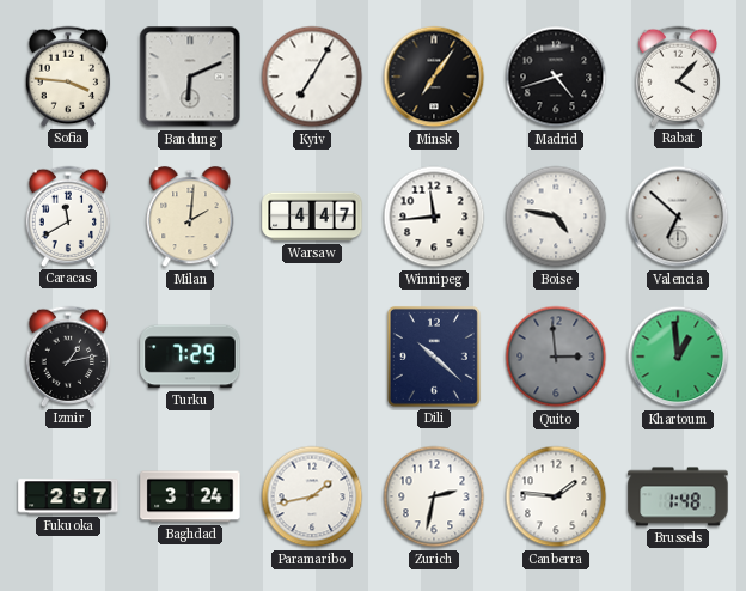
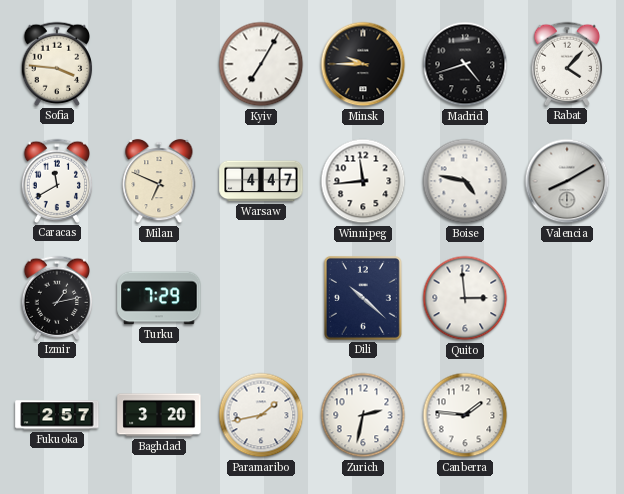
Bandung: 6:11 -> none
Minsk: 7:06 -> 9:45
Milan: 2:01 -> 6:49
Valencia: 6:52 -> 8:10
Quito dial: grey -> white
Khartoum: 12:59 -> none
Baghdad: 3:24 -> 3:20
Brussels: 1:48 -> none
